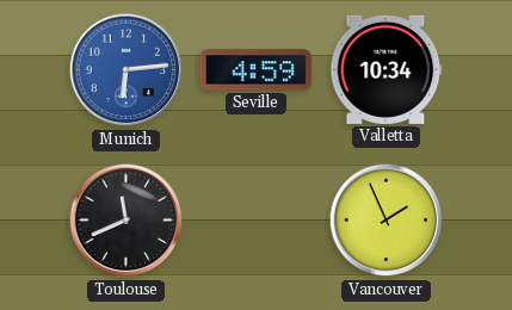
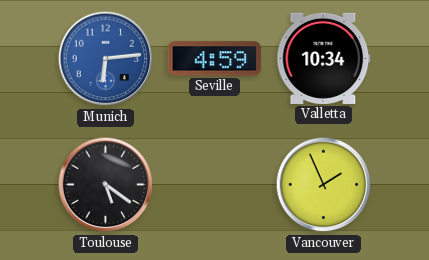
Toulouse: 11:41 -> 5:21
